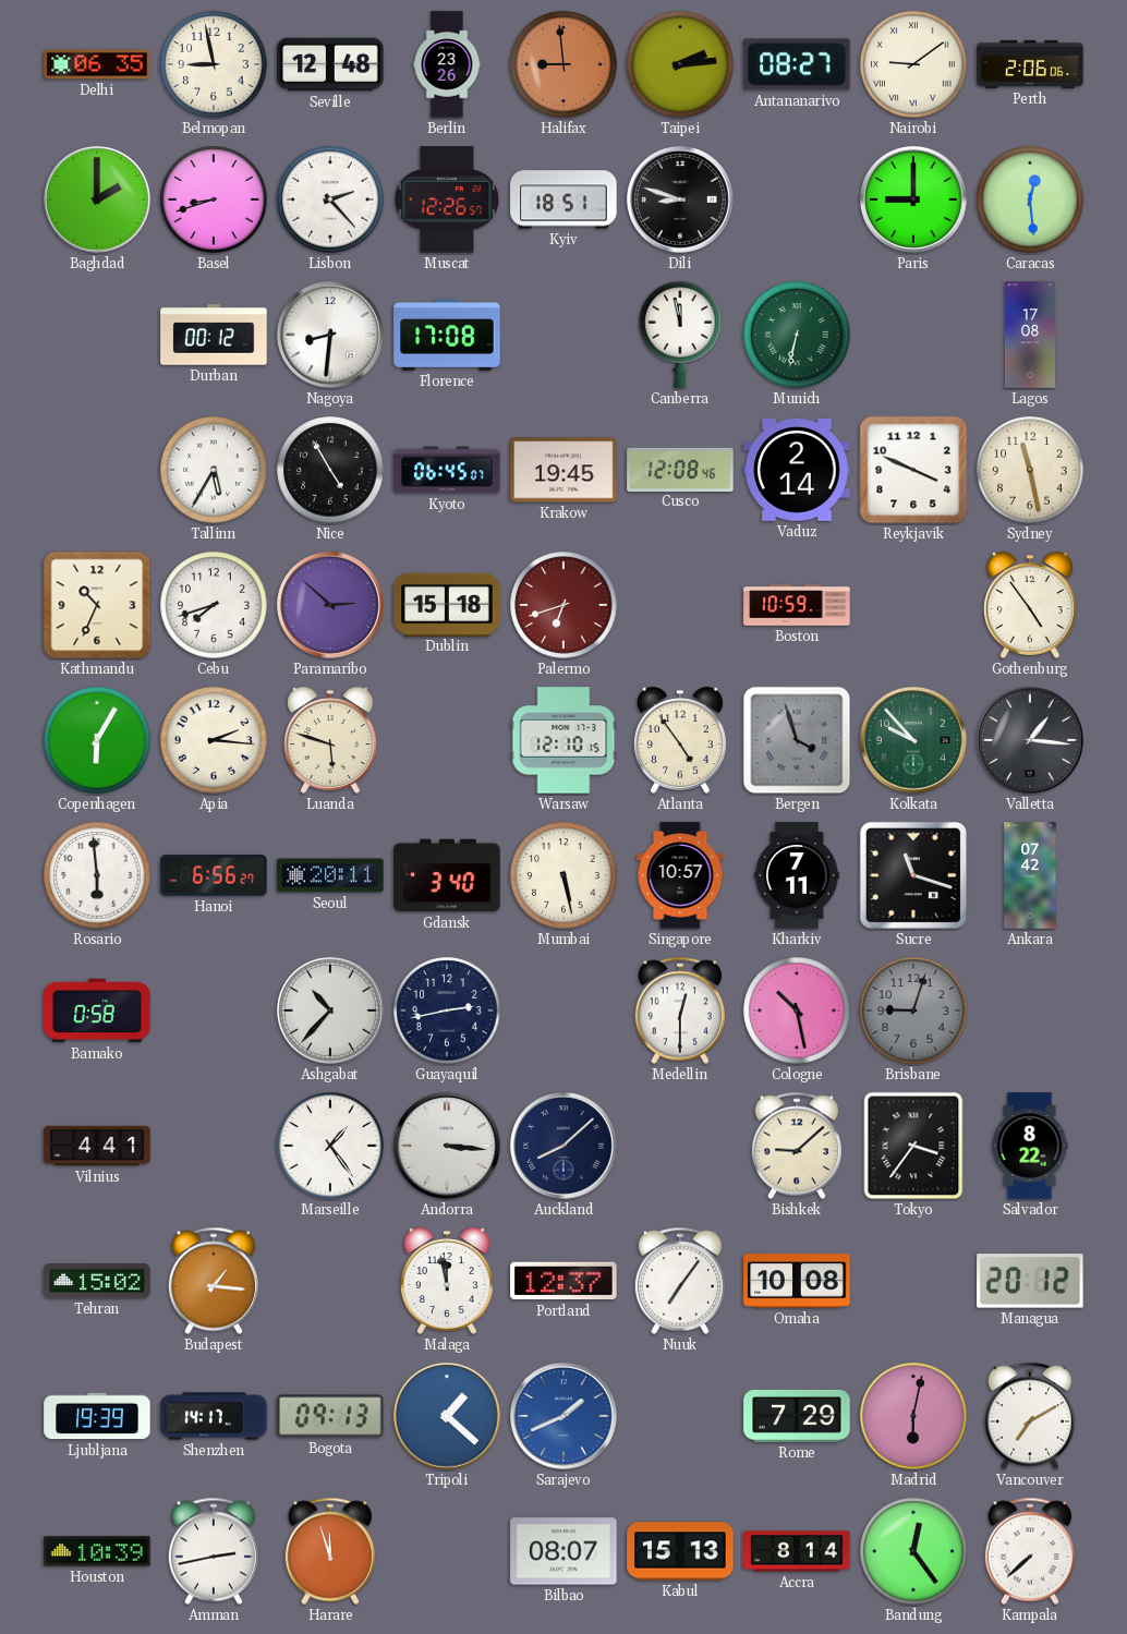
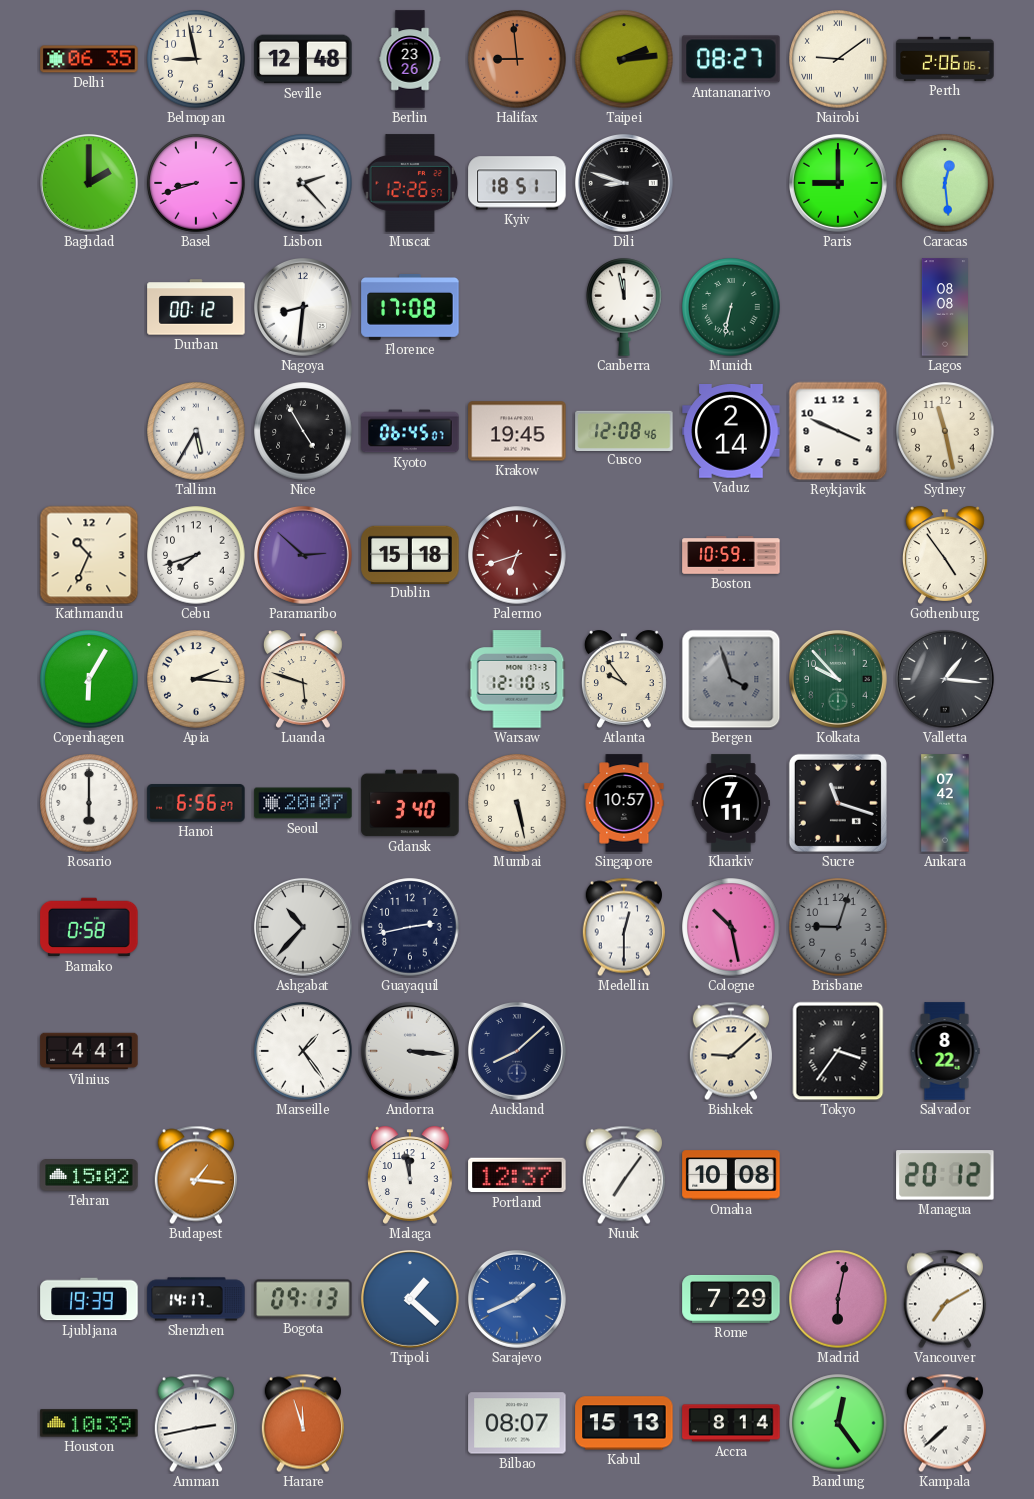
Lagos: 17:08 -> 08:08
Atlanta: 4:54 -> 9:54
Rosario: 5:59 -> 6:00
Seoul: 20:11 -> 20:07
